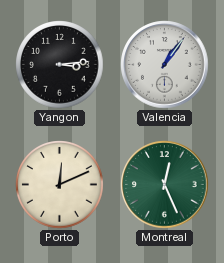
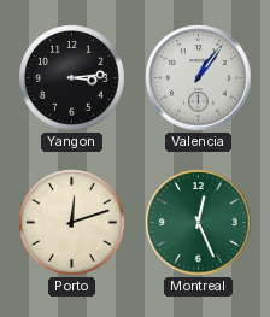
Porto: 12:11 -> 12:12
